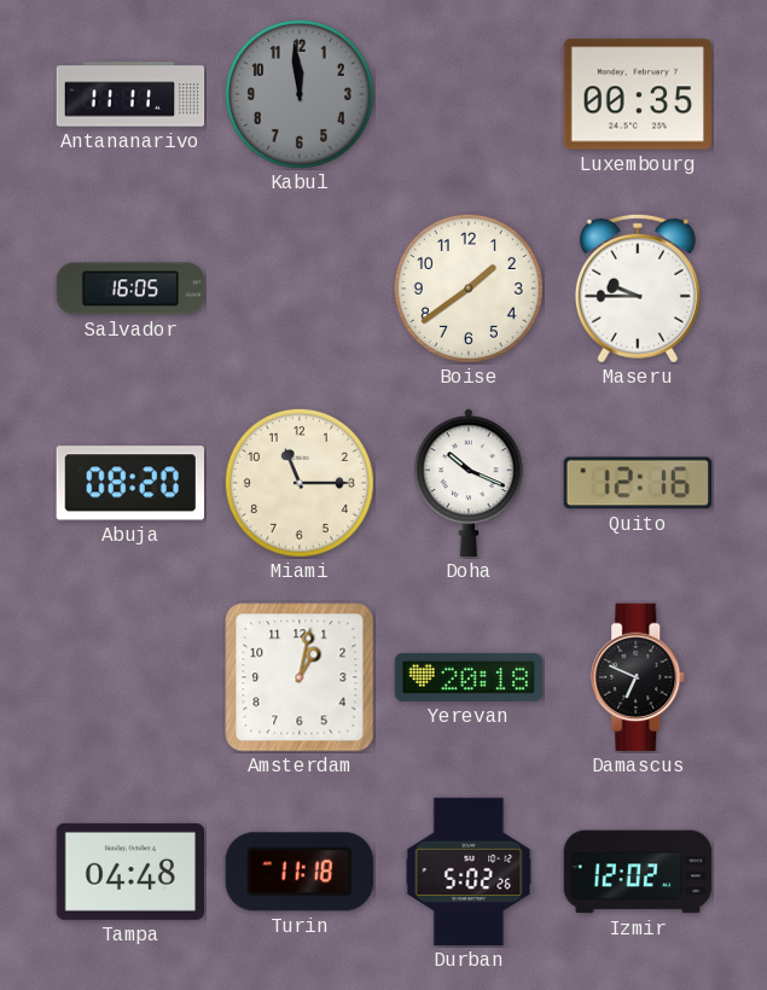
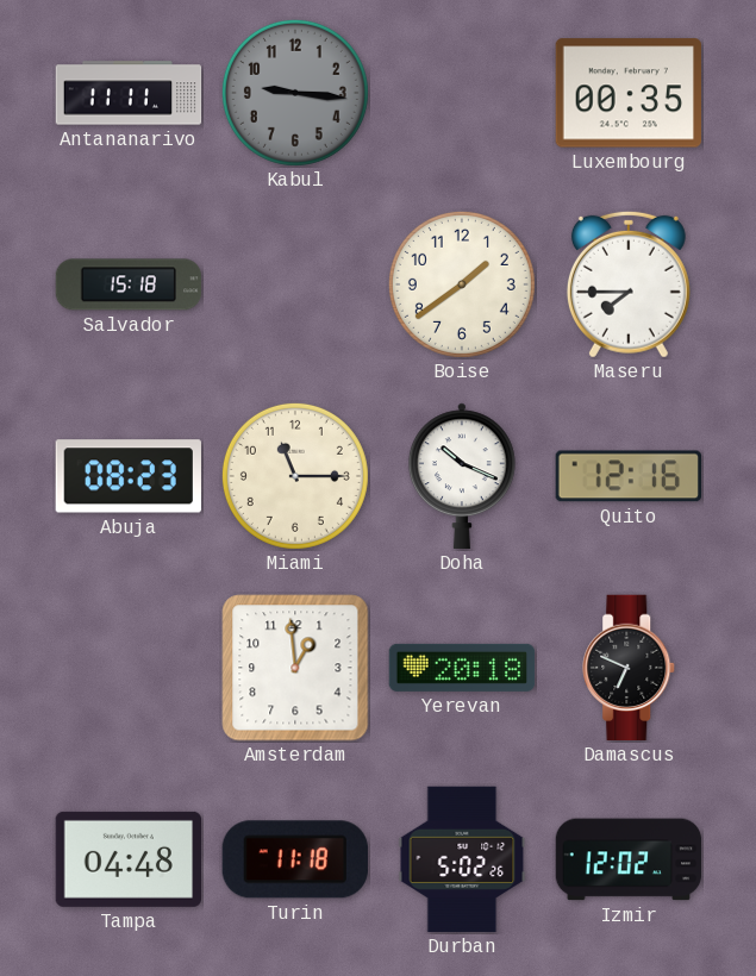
Kabul: 11:59 -> 9:16
Salvador: 16:05 -> 15:18
Maseru: 9:45 -> 7:45
Abuja: 08:20 -> 08:23
Amsterdam: 1:02 -> 12:59
